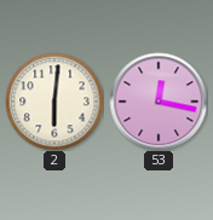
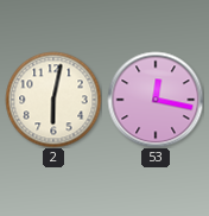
2: 6:01 -> 6:02
